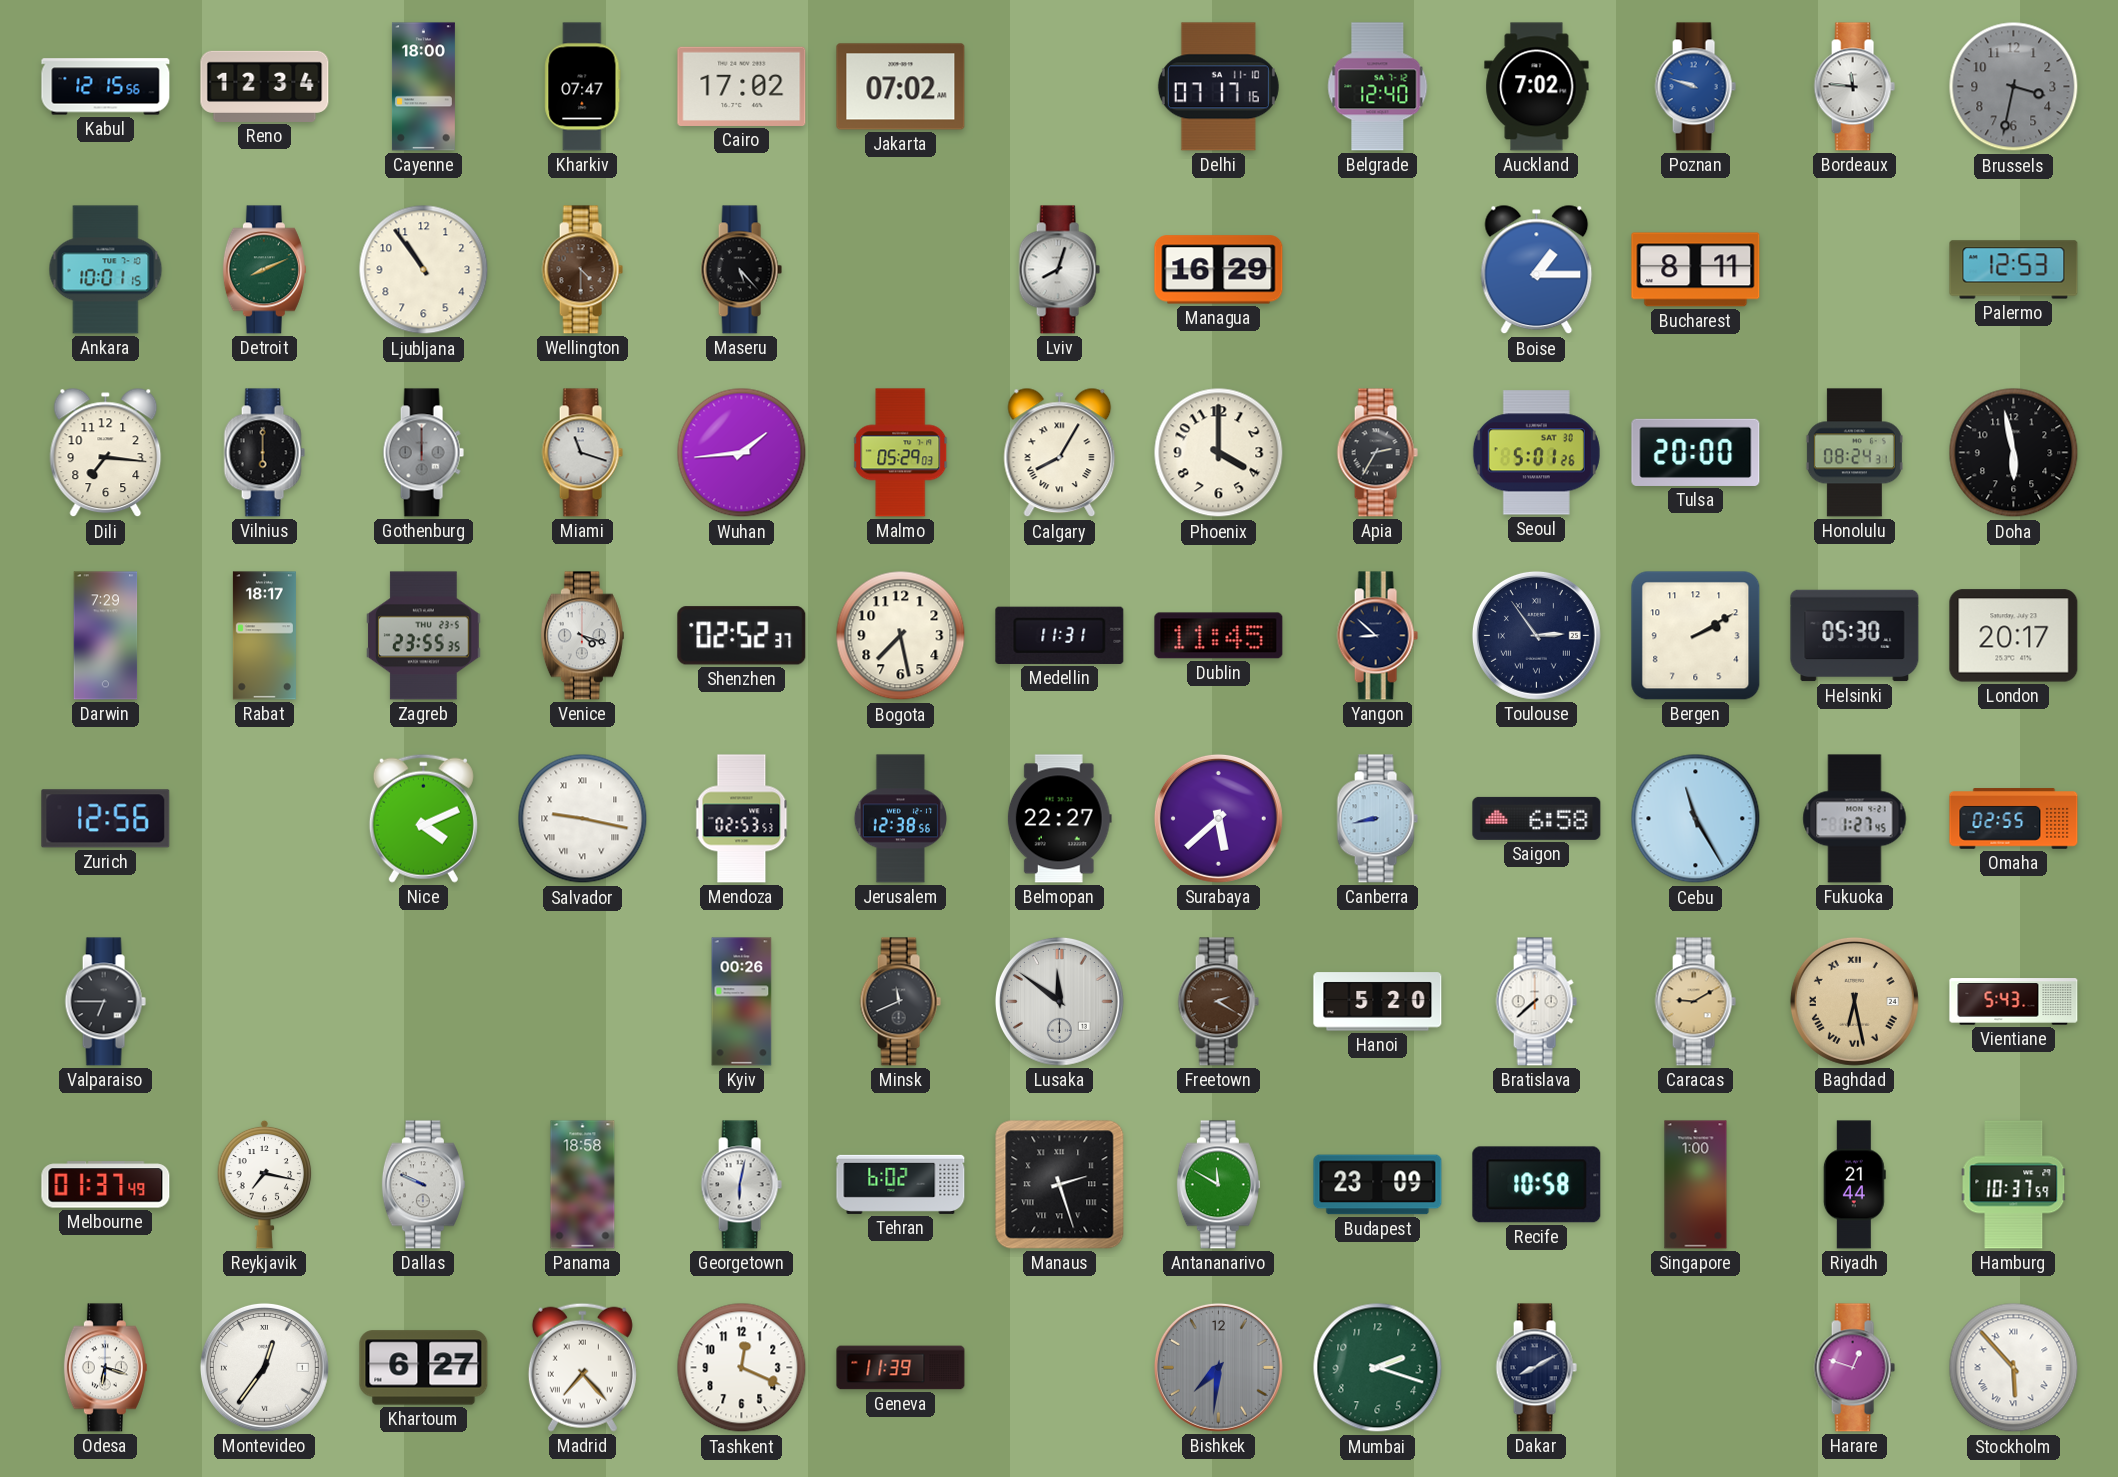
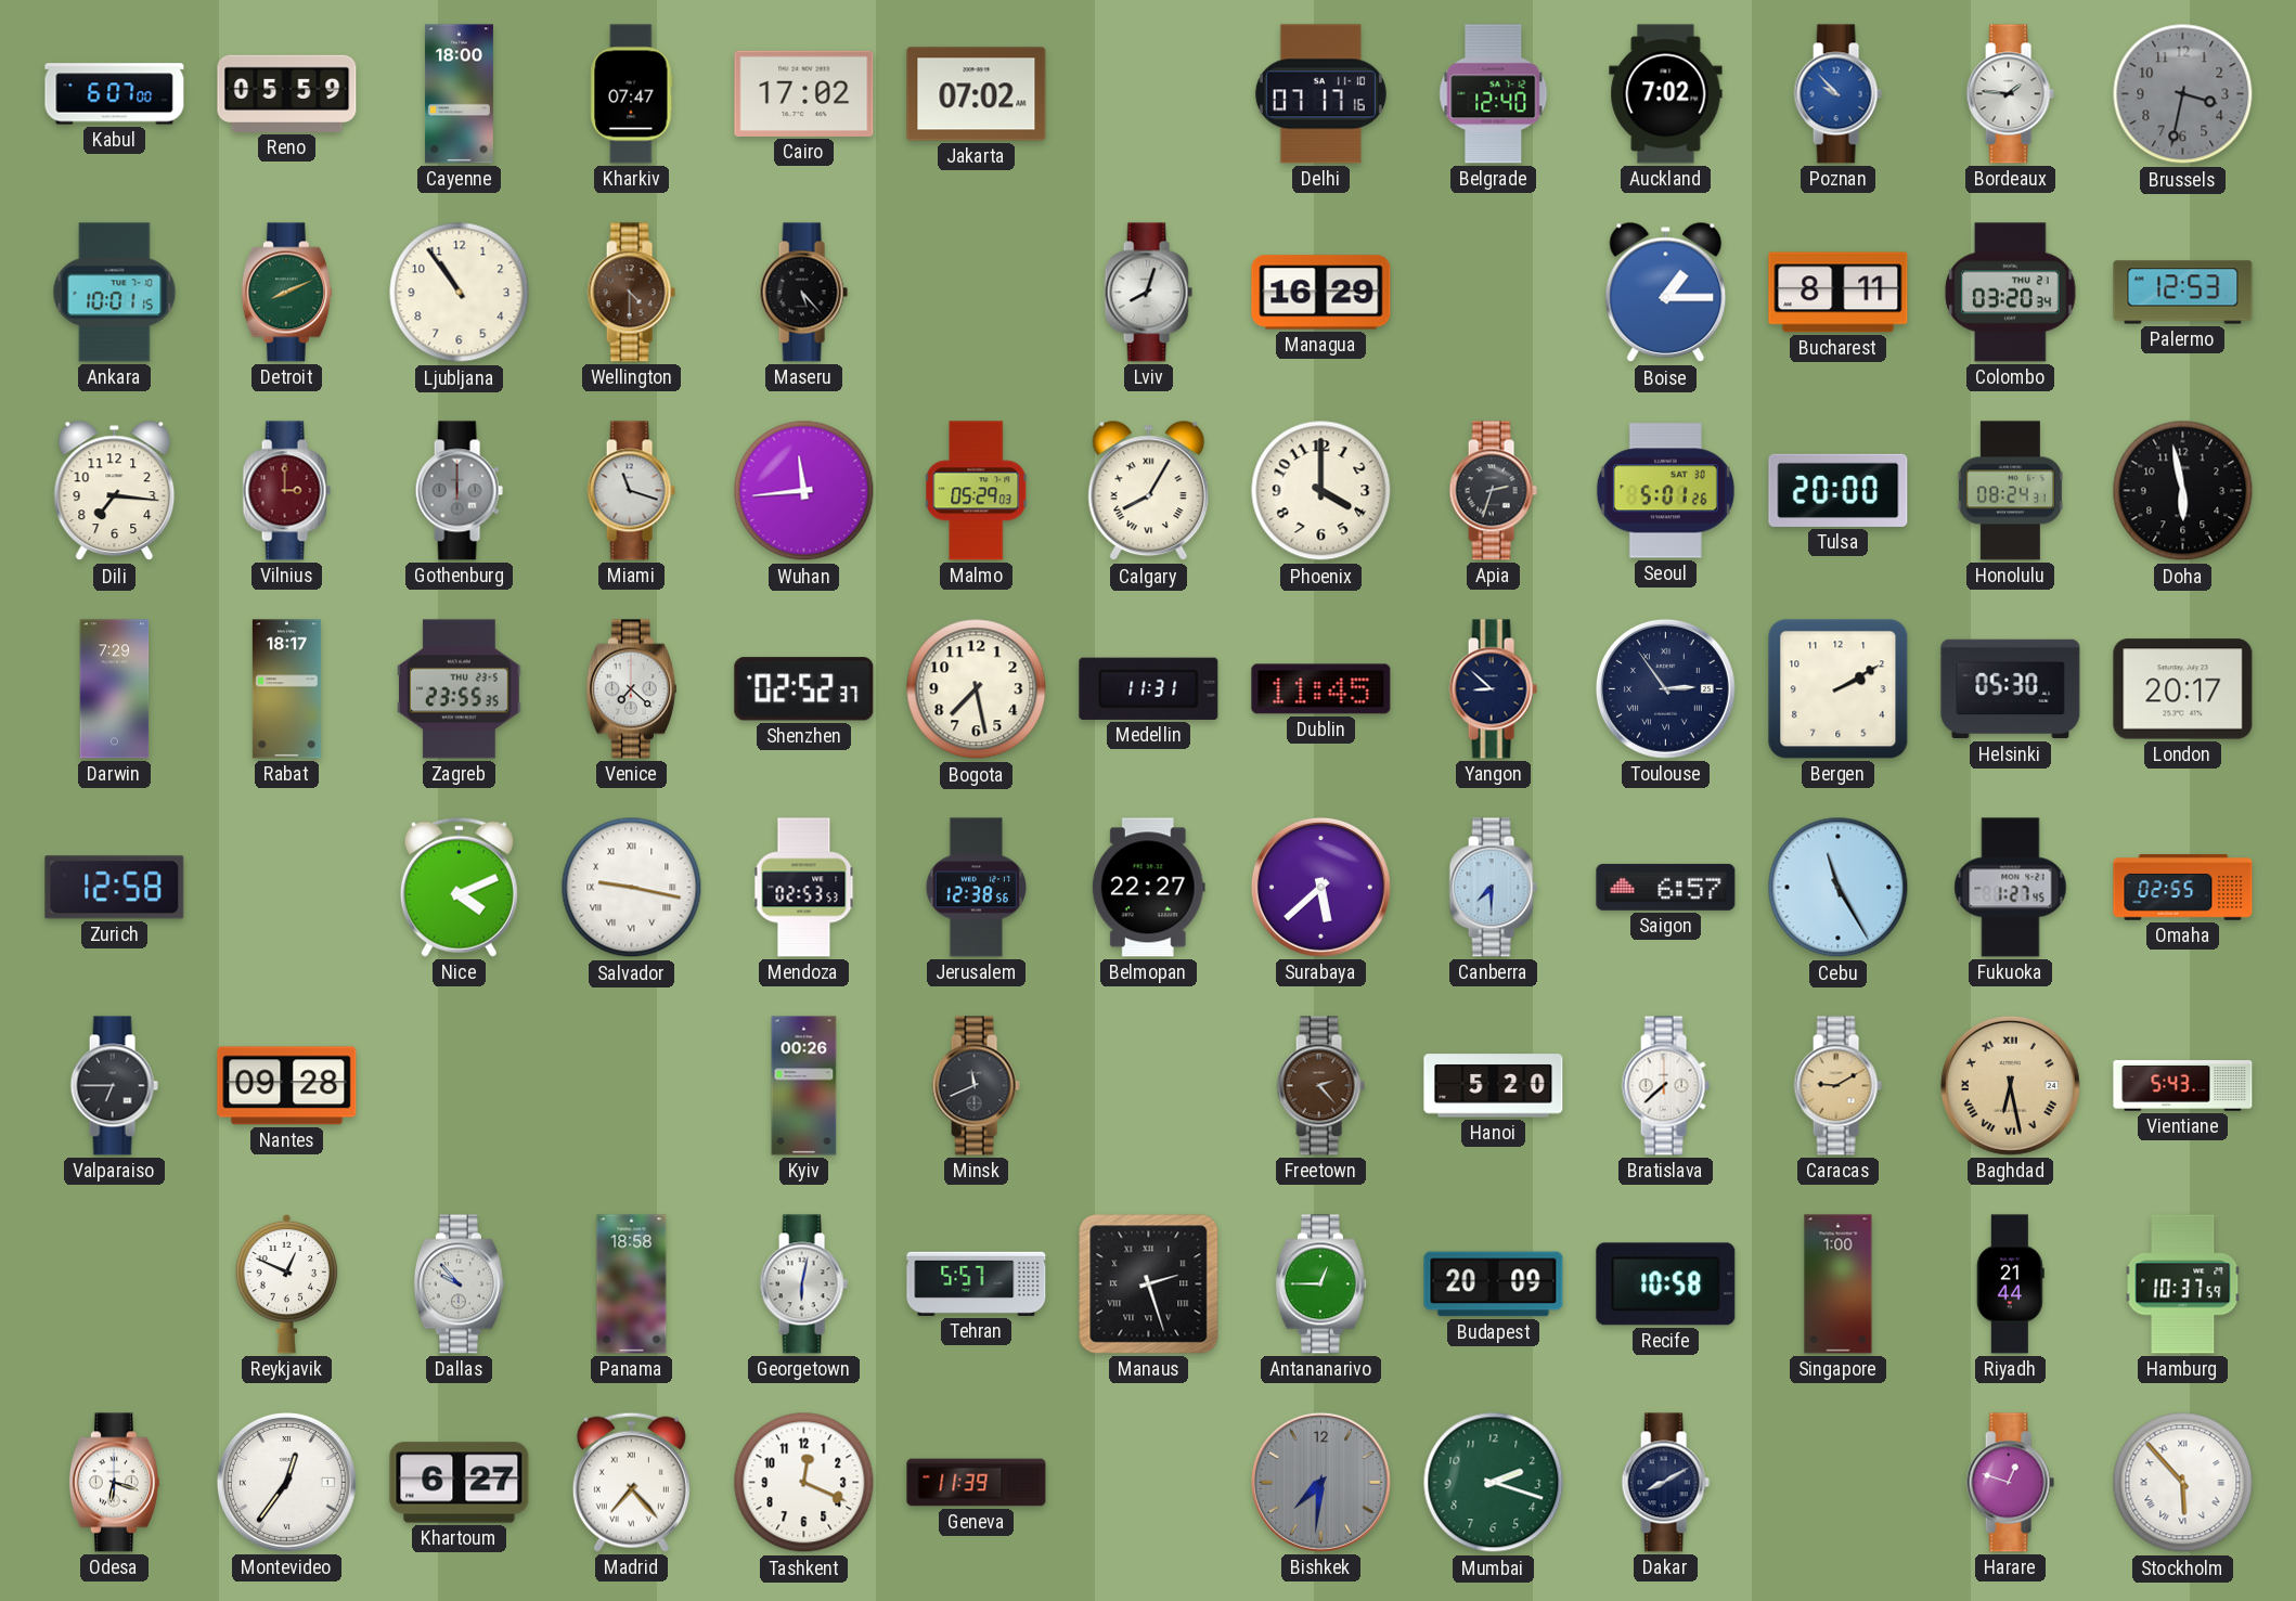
Kabul: 12:15 -> 6:07
Reno: 12:34 -> 05:59
Poznan: 9:48 -> 9:53
Bordeaux: 11:46 -> 1:46
Colombo: none -> 03:20
Vilnius: 6:00 -> 3:00
Vilnius dial: black -> burgundy
Wuhan: 1:44 -> 11:44
Apia: 2:35 -> 2:33
Venice: 4:18 -> 7:22
Zurich: 12:56 -> 12:58
Canberra: 8:43 -> 7:30
Saigon: 6:58 -> 6:57
Nantes: none -> 09:28
Lusaka: 11:51 -> none
Freetown: 2:20 -> 2:23
Melbourne: 01:37 -> none
Reykjavik: 7:17 -> 12:49
Dallas: 9:49 -> 9:53
Tehran: 6:02 -> 5:57
Antananarivo: 11:50 -> 12:45
Budapest: 23:09 -> 20:09
